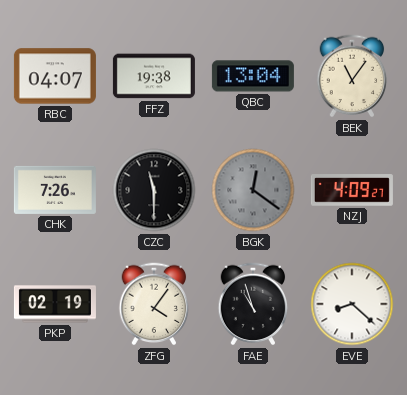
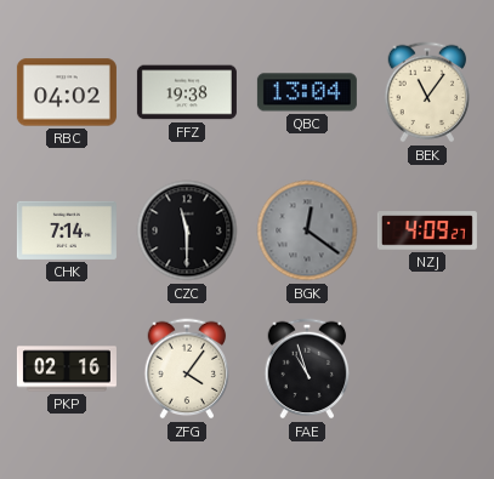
RBC: 04:07 -> 04:02
CHK: 7:26 -> 7:14
PKP: 02:19 -> 02:16
EVE: 8:22 -> none
